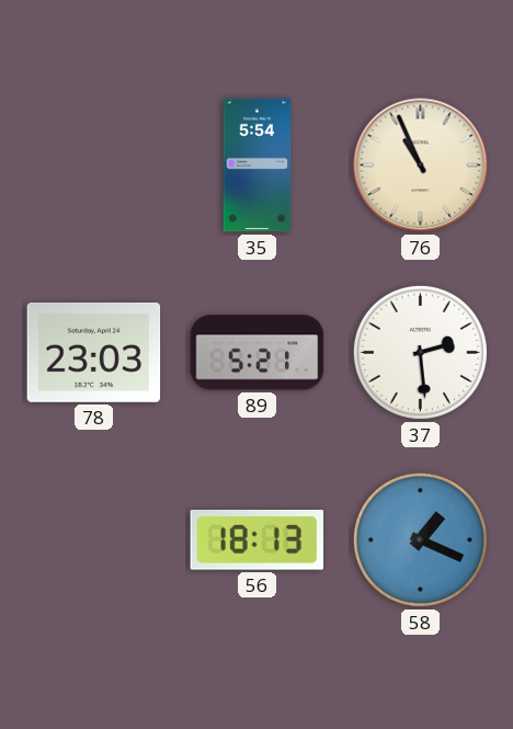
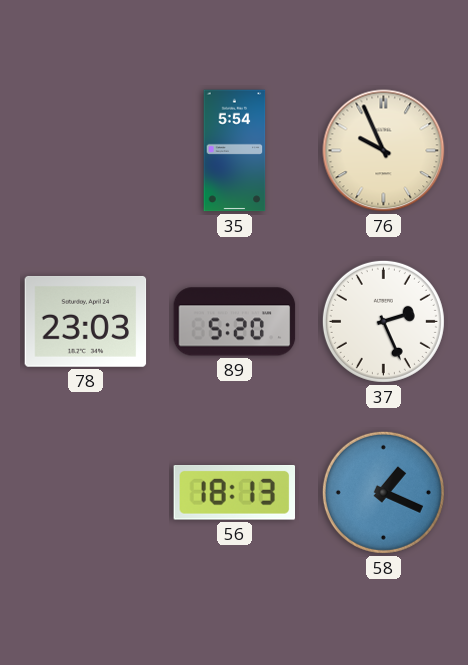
76: 10:56 -> 9:56
89: 5:21 -> 5:20
37: 2:29 -> 2:26
